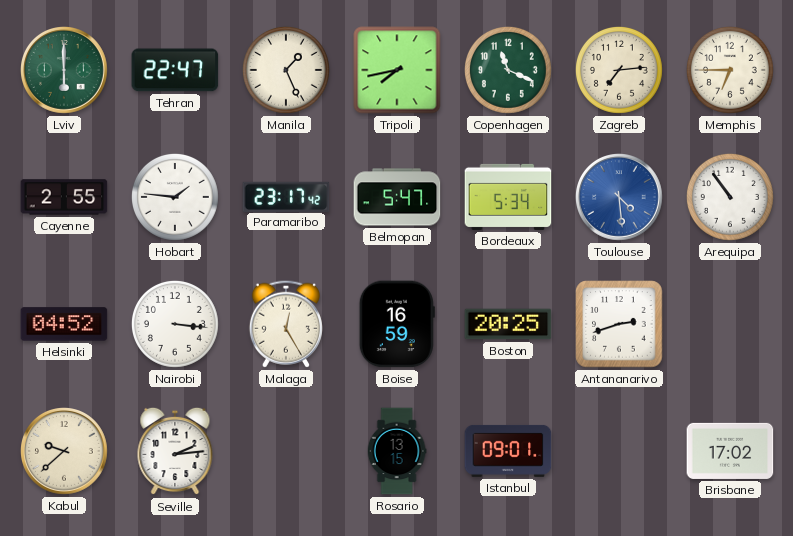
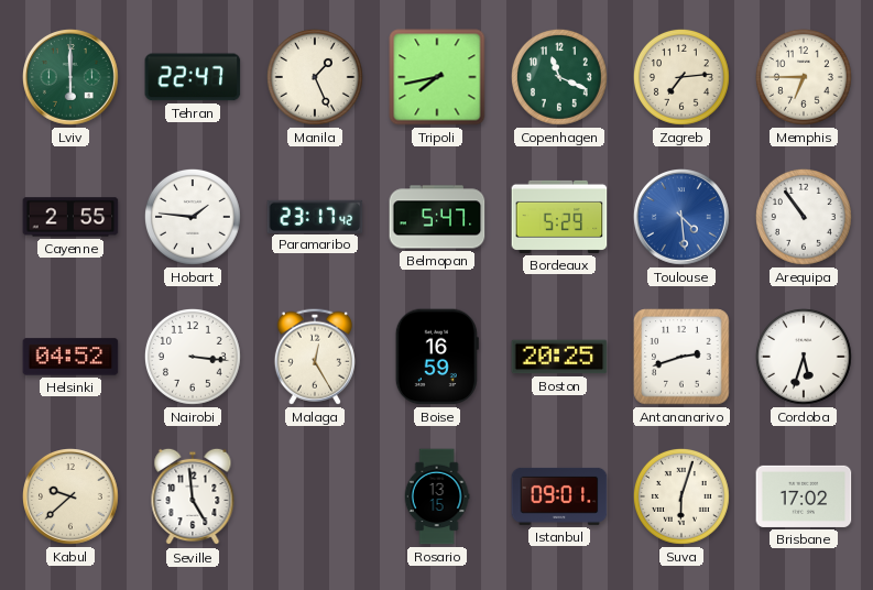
Bordeaux: 5:34 -> 5:29
Cordoba: none -> 5:33
Seville: 2:14 -> 4:59
Suva: none -> 6:03
